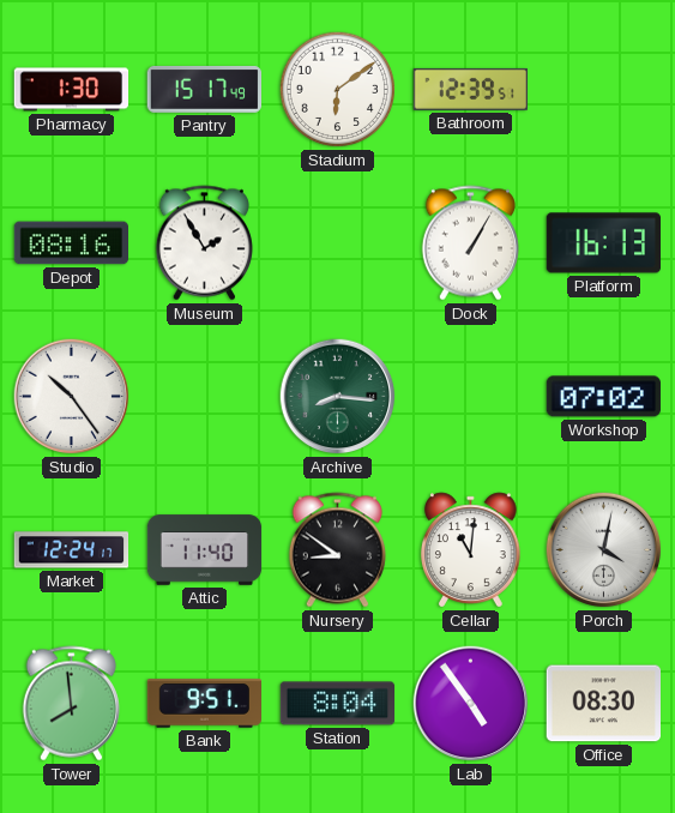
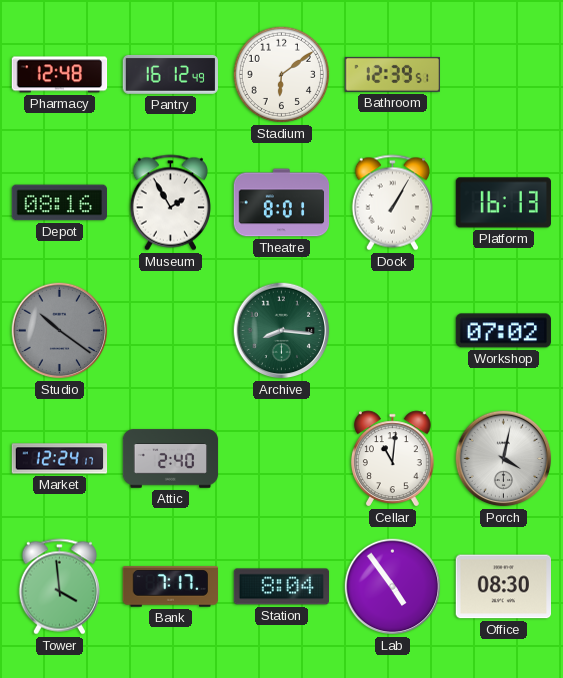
Pharmacy: 1:30 -> 12:48
Pantry: 15:17 -> 16:12
Theatre: none -> 8:01
Studio: 10:24 -> 10:21
Studio dial: white -> grey
Attic: 11:40 -> 2:40
Nursery: 8:51 -> none
Tower: 7:59 -> 3:59
Bank: 9:51 -> 7:17
